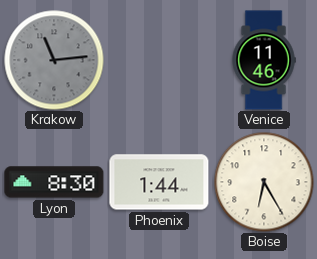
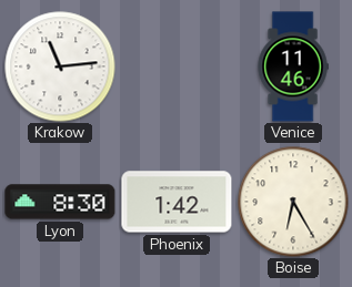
Krakow dial: grey -> white
Phoenix: 1:44 -> 1:42
